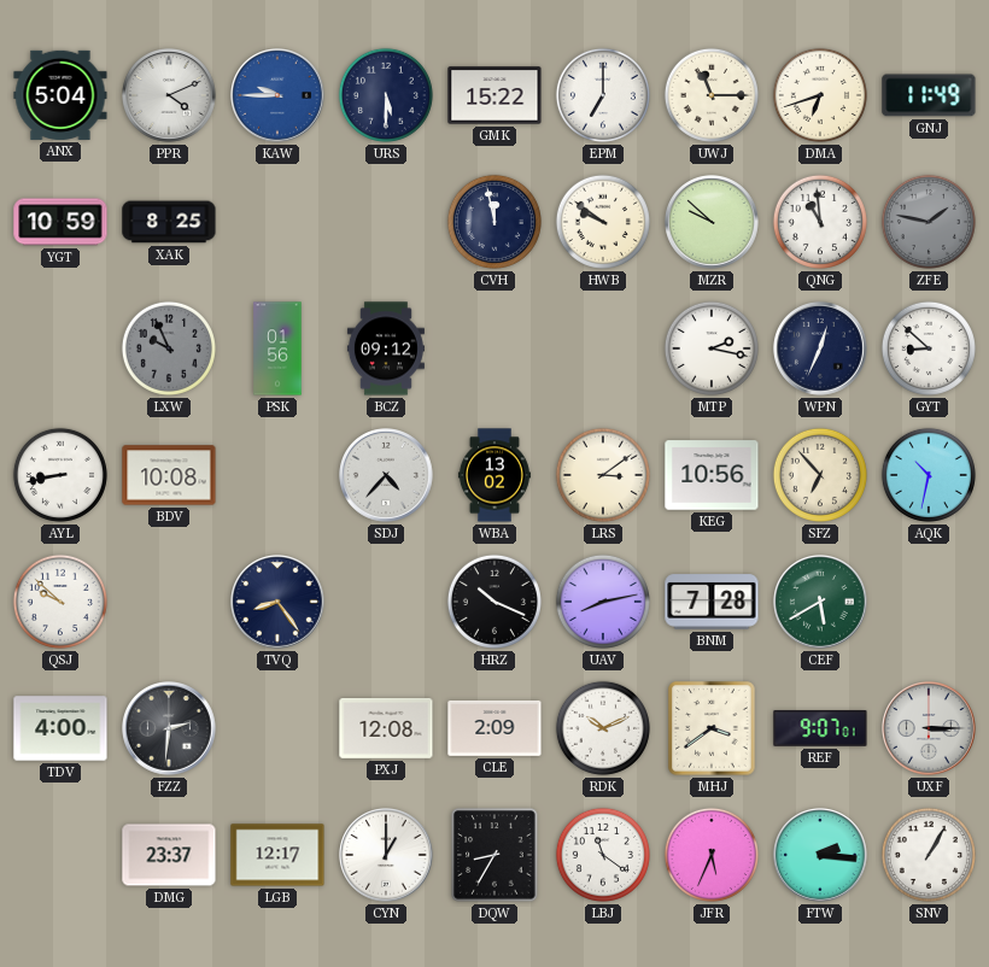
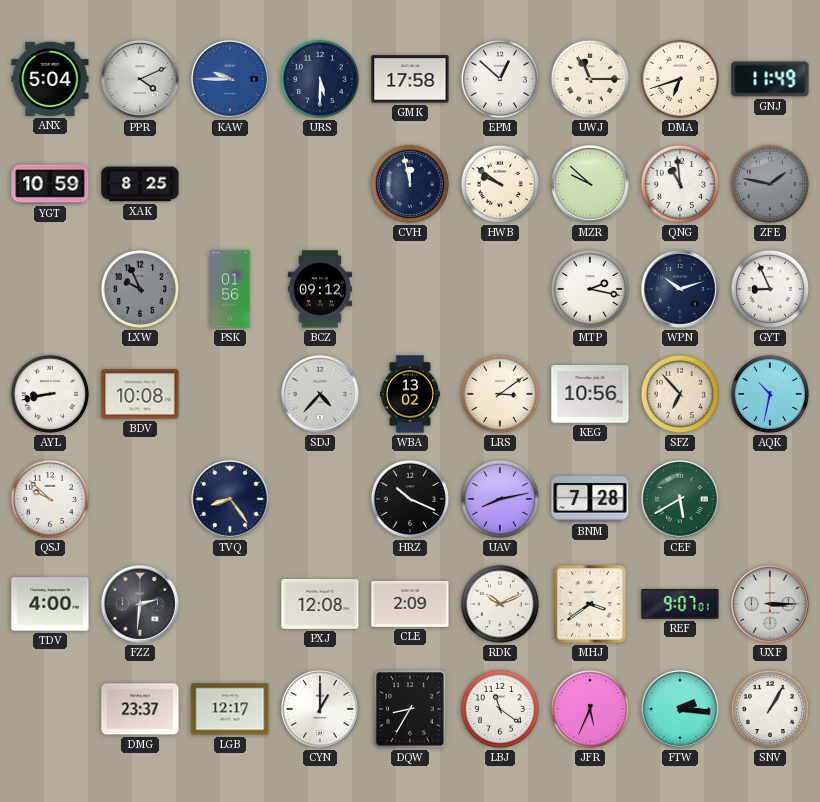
GMK: 15:22 -> 17:58
EPM: 7:00 -> 12:52
WPN: 12:34 -> 10:12
GYT: 8:52 -> 8:56
